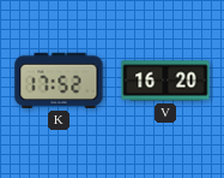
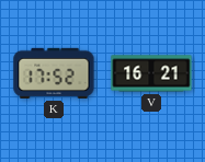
V: 16:20 -> 16:21
